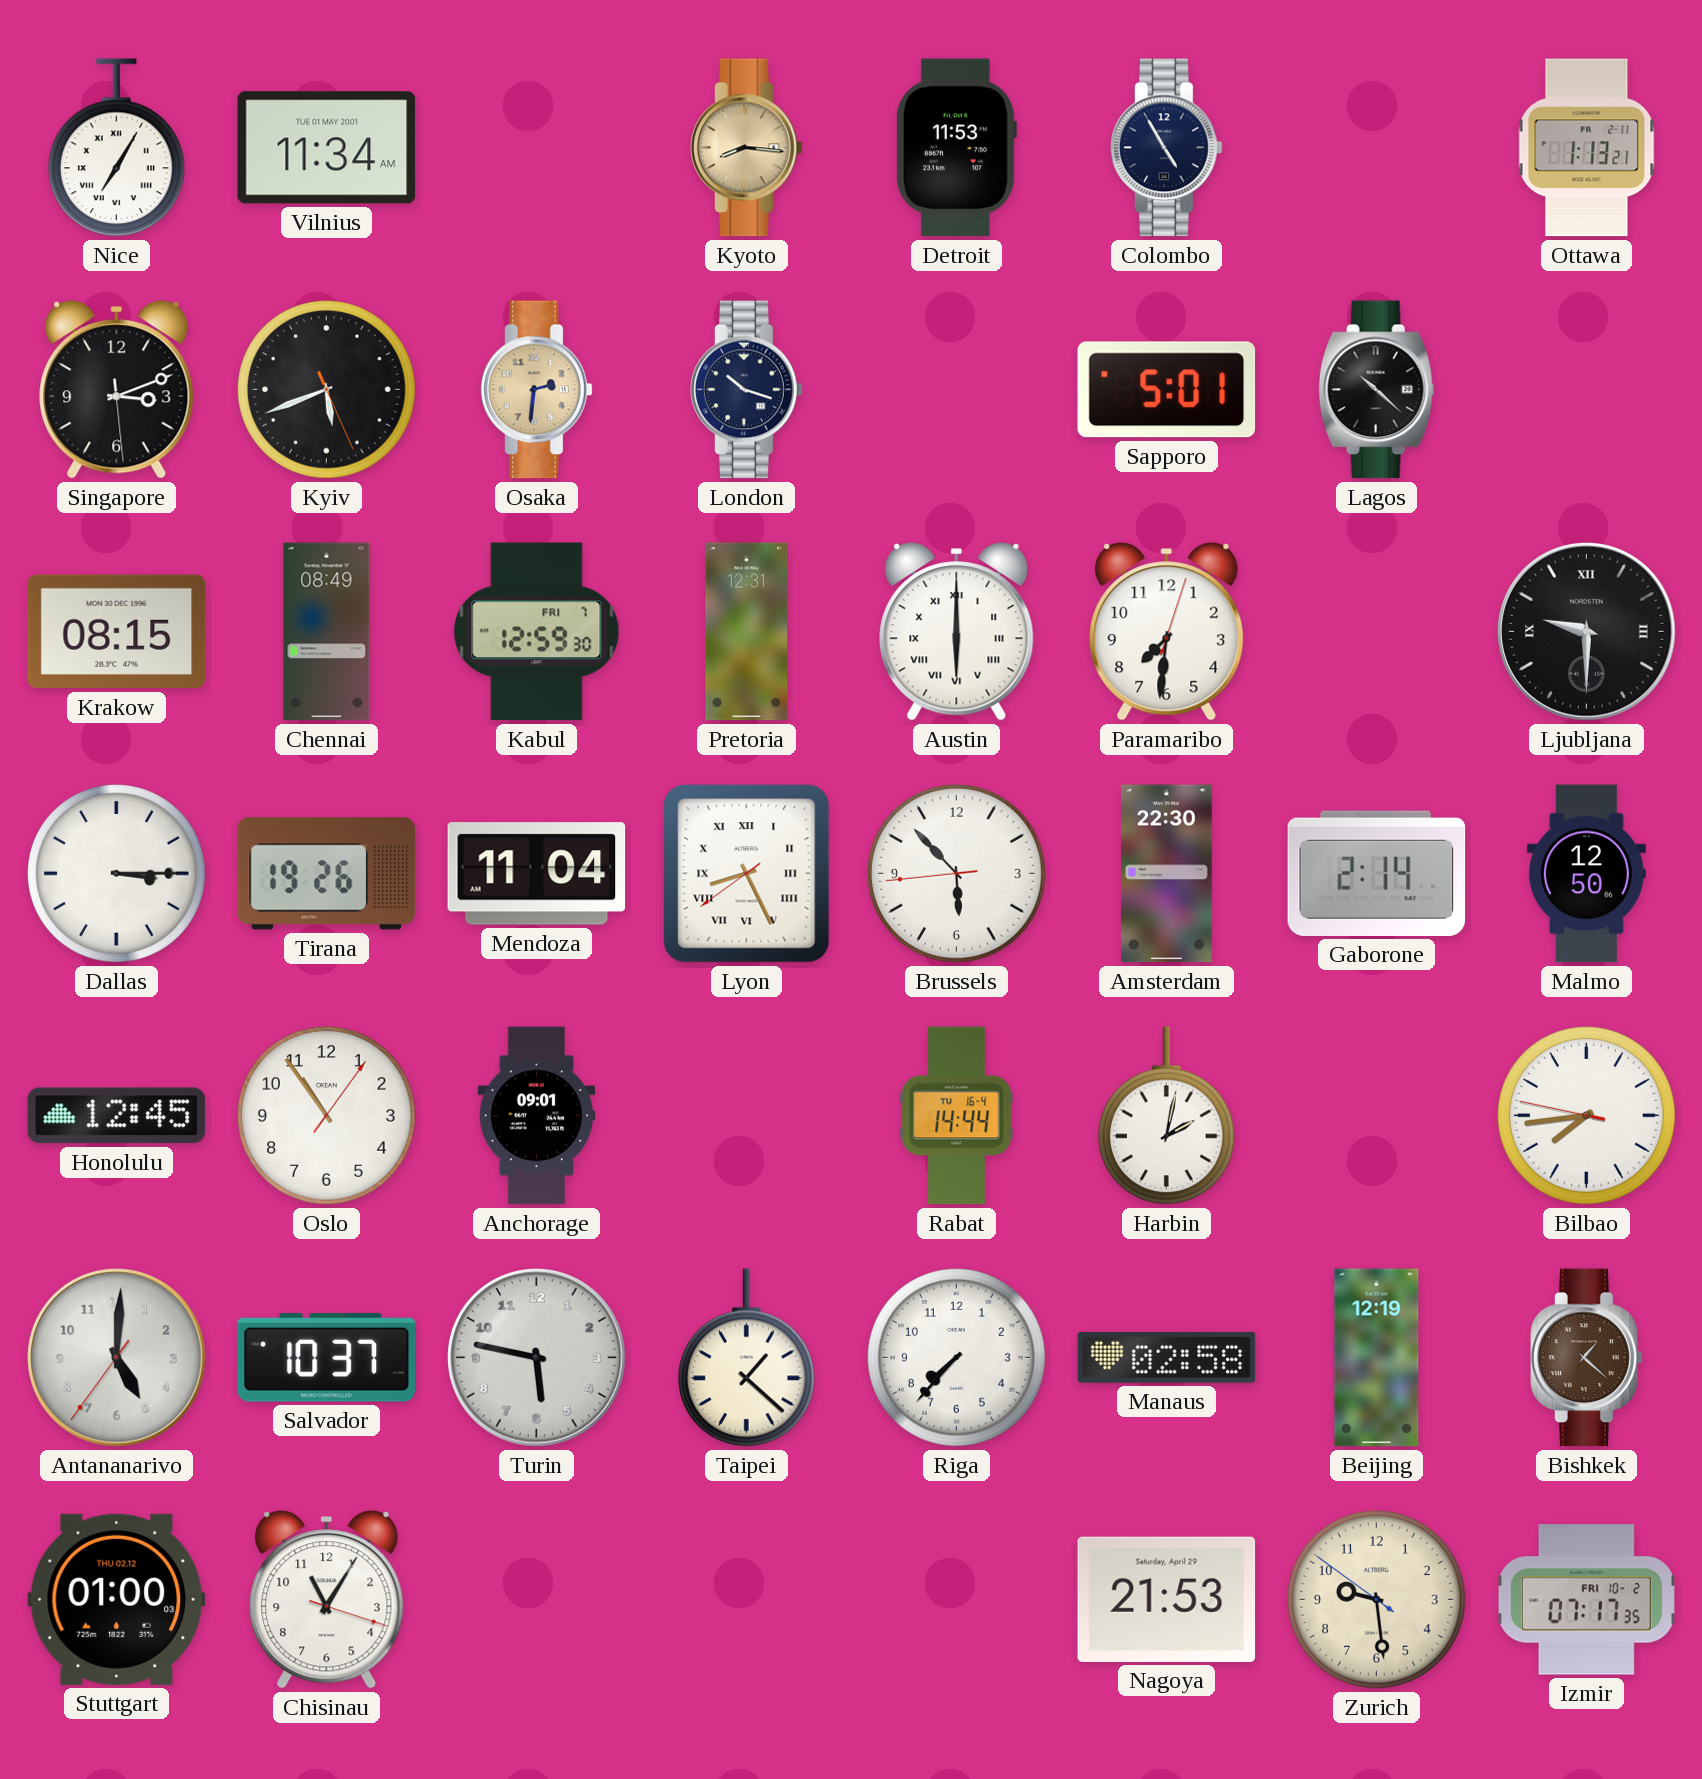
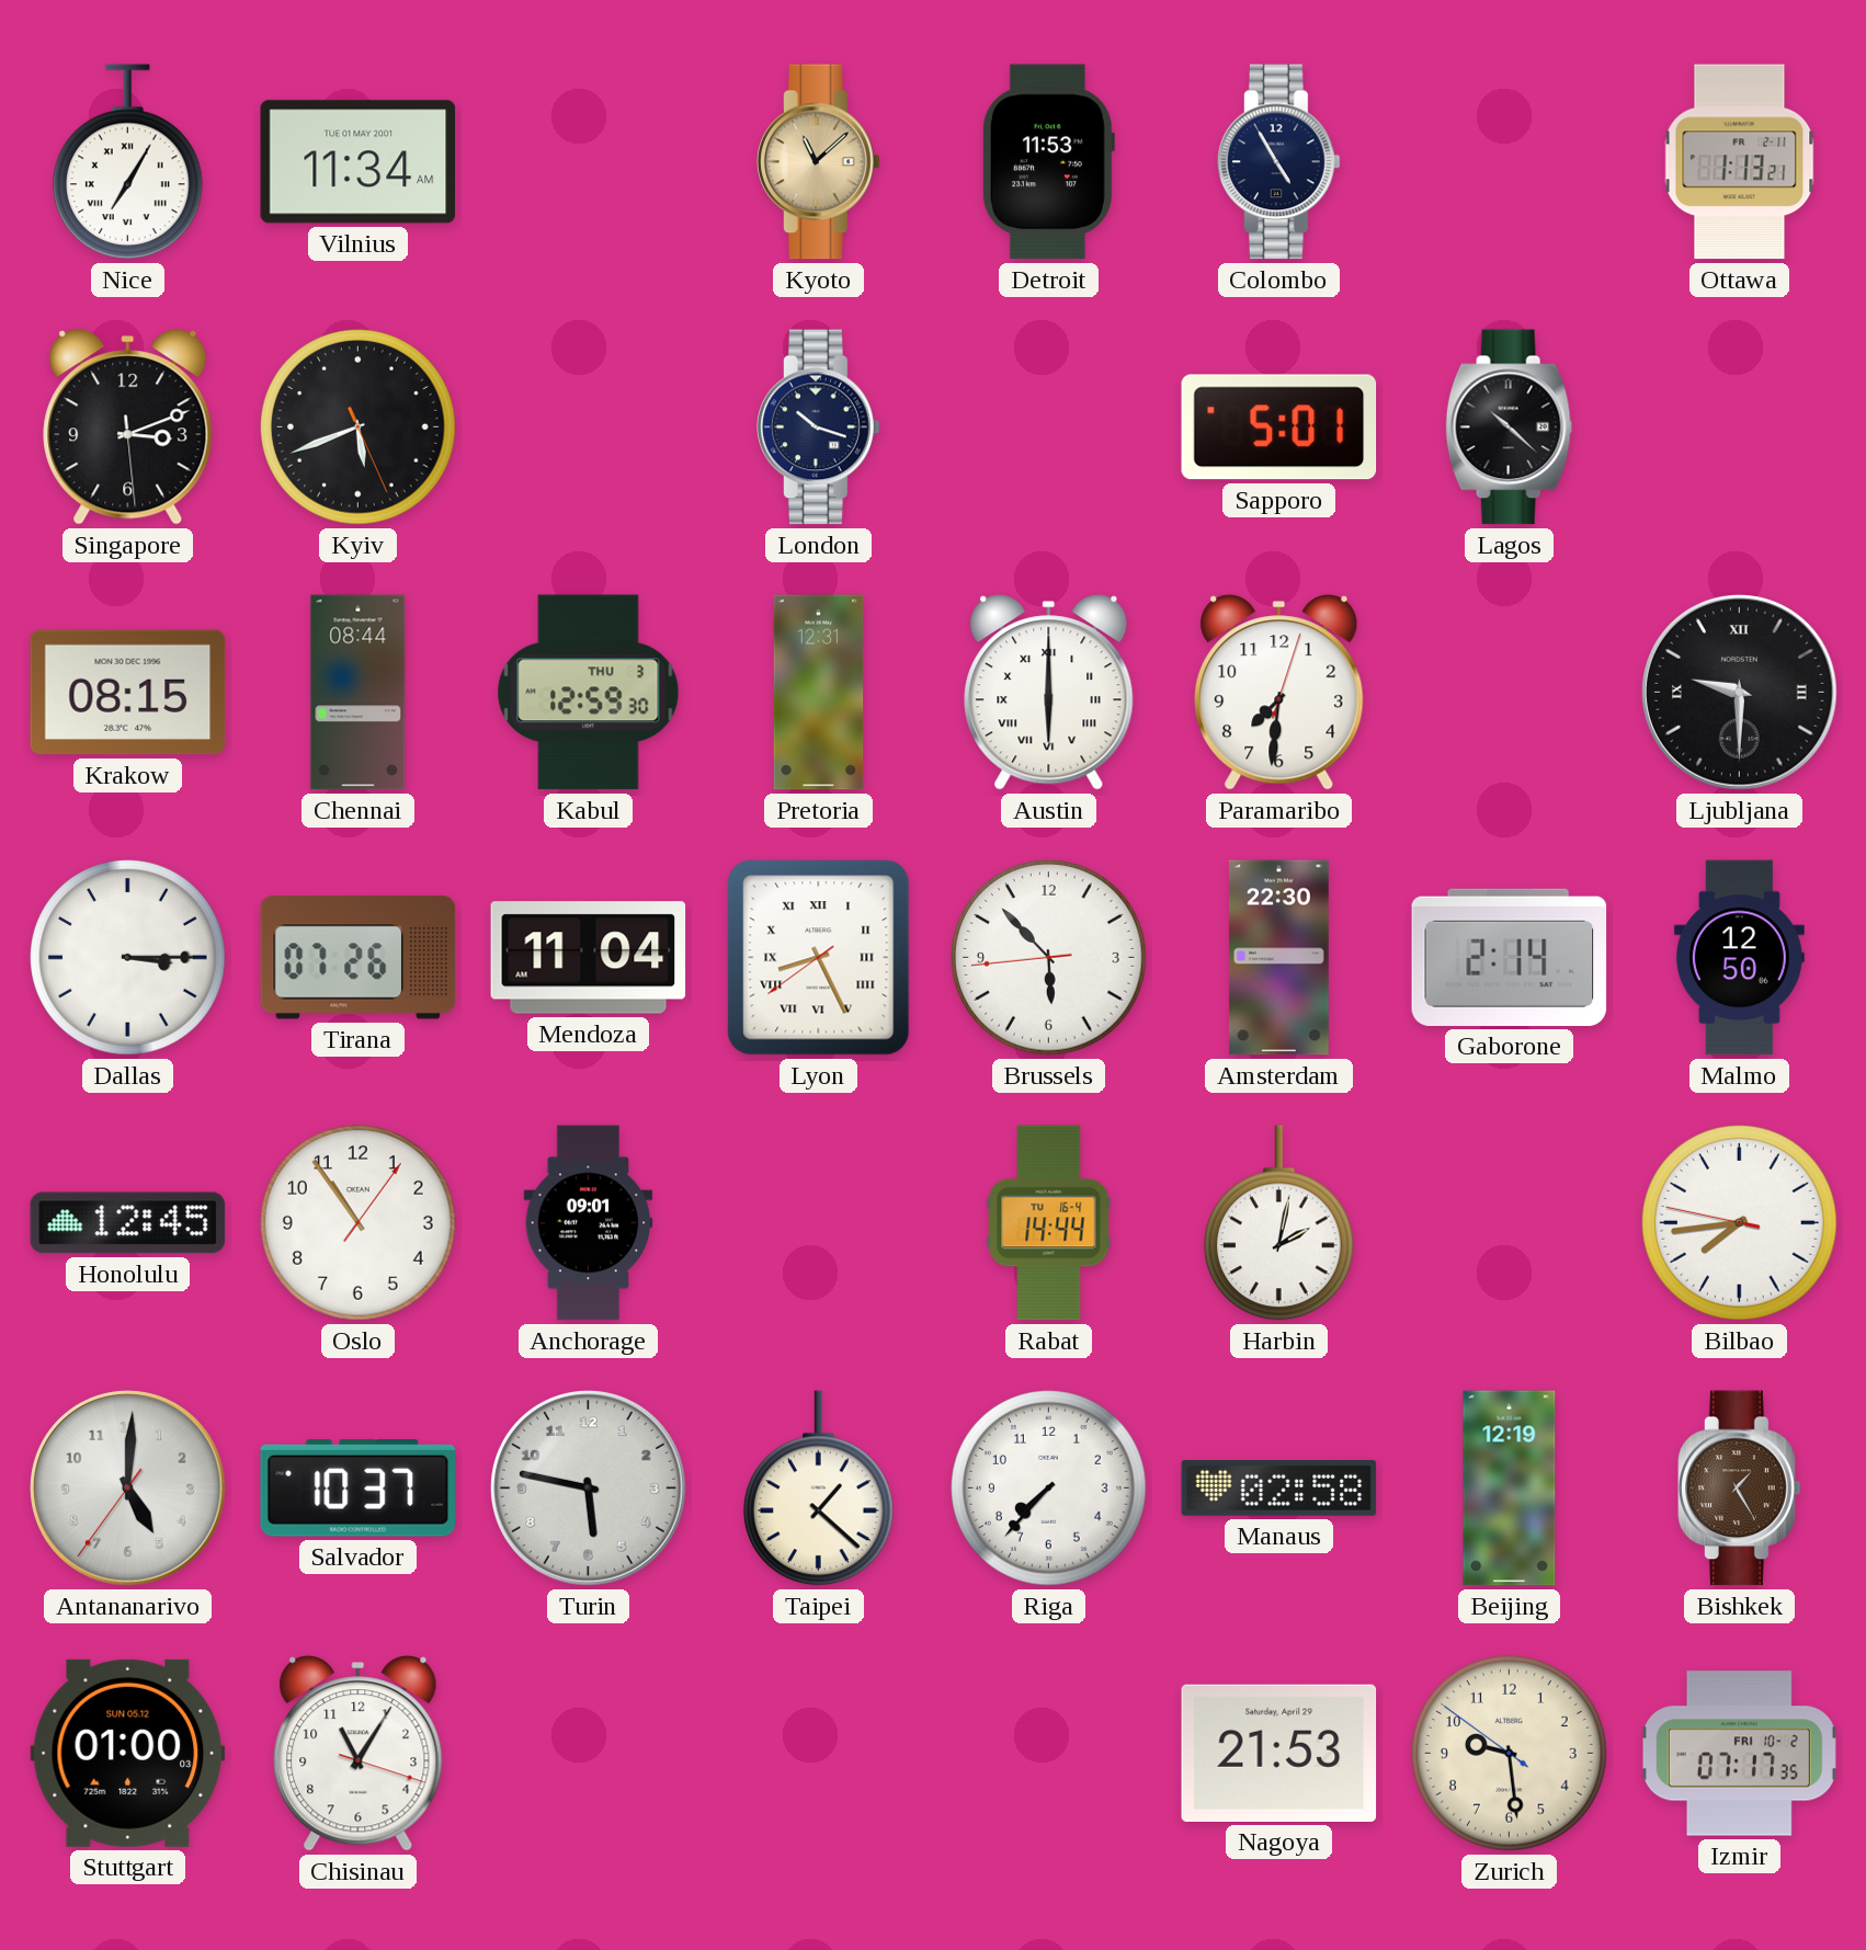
Kyoto: 8:16 -> 11:08
Osaka: 2:31 -> none
Chennai: 08:49 -> 08:44
Kabul date: FRI 7 -> THU 3
Tirana: 19:26 -> 07:26
Bishkek: 1:22 -> 1:25
Stuttgart date: THU 02.12 -> SUN 05.12
